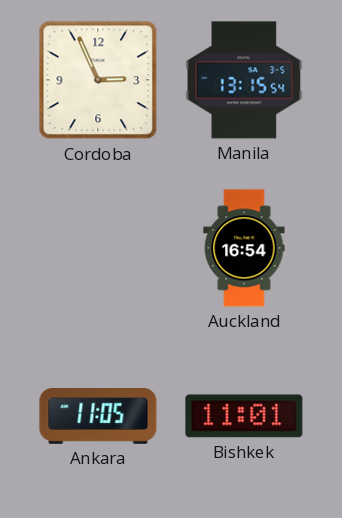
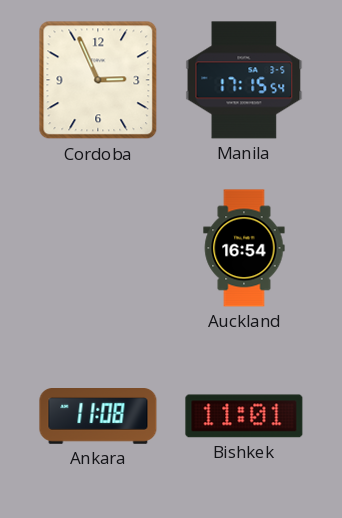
Manila: 13:15 -> 17:15
Ankara: 11:05 -> 11:08
